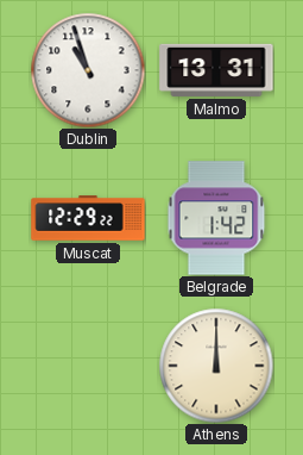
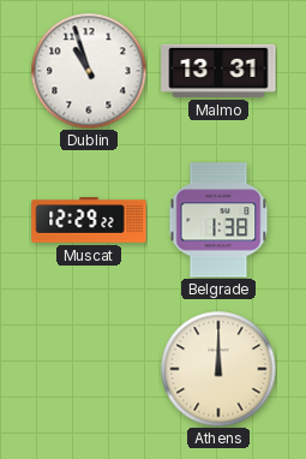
Belgrade: 1:42 -> 1:38
